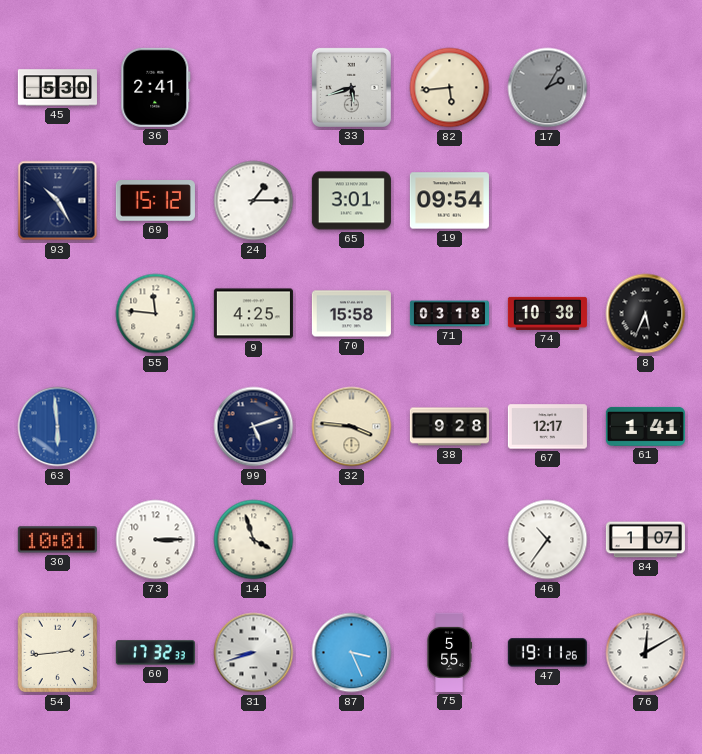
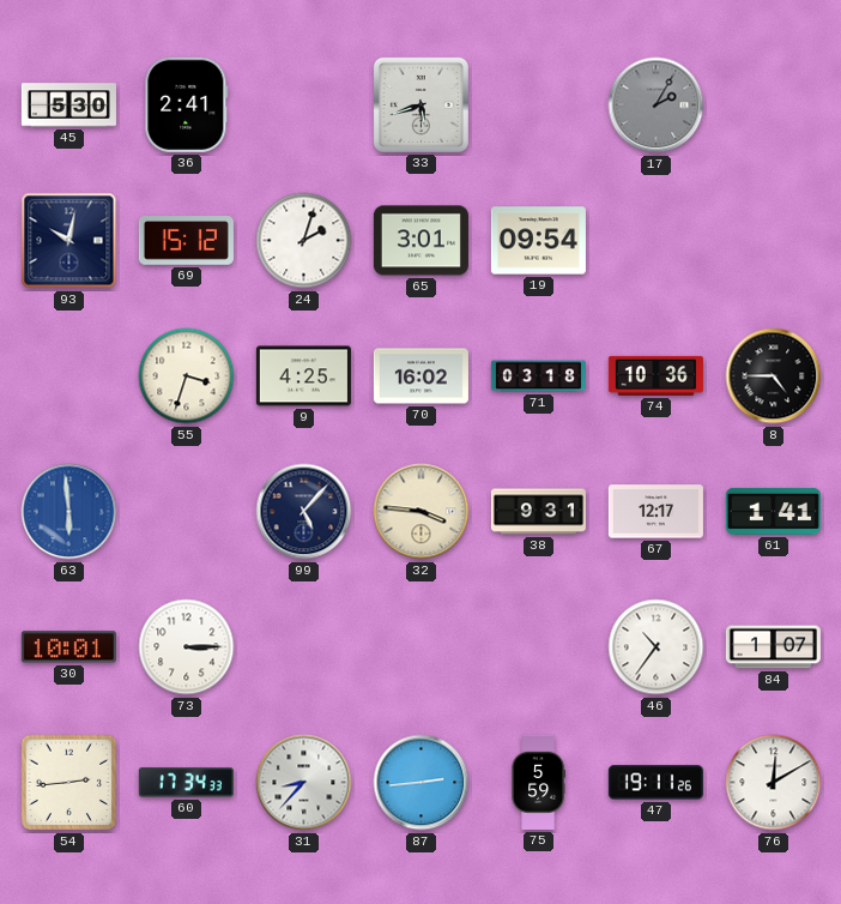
82: 5:44 -> none
93: 10:25 -> 10:02
24: 1:15 -> 2:03
55: 11:46 -> 3:33
70: 15:58 -> 16:02
74: 10:38 -> 10:36
8: 5:34 -> 4:45
99: 5:12 -> 5:07
38: 9:28 -> 9:31
14: 3:57 -> none
60: 17:32 -> 17:34
31: 8:42 -> 8:37
87: 3:26 -> 2:44
75: 5:55 -> 5:59
